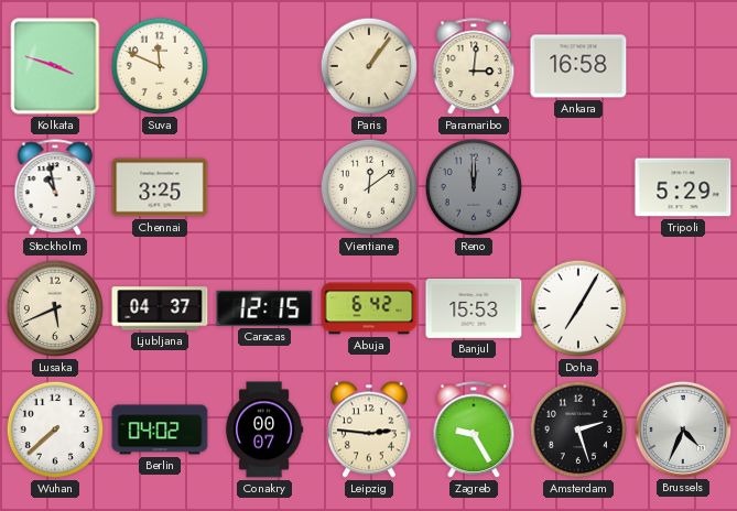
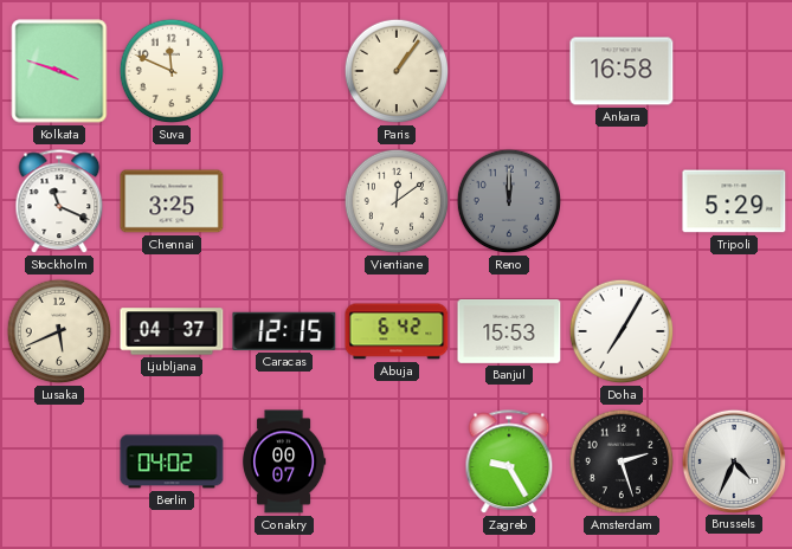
Paramaribo: 3:01 -> none
Stockholm: 10:58 -> 11:19
Wuhan: 7:38 -> none
Leipzig: 2:46 -> none
